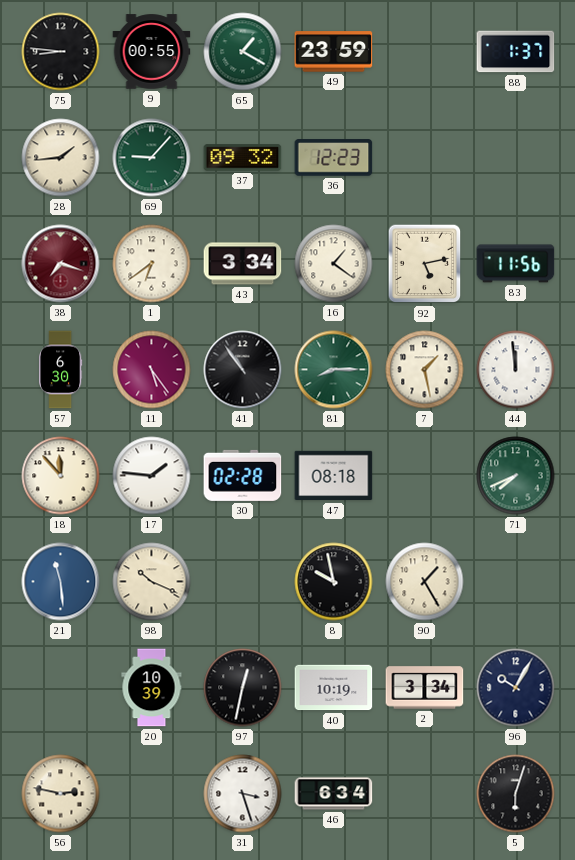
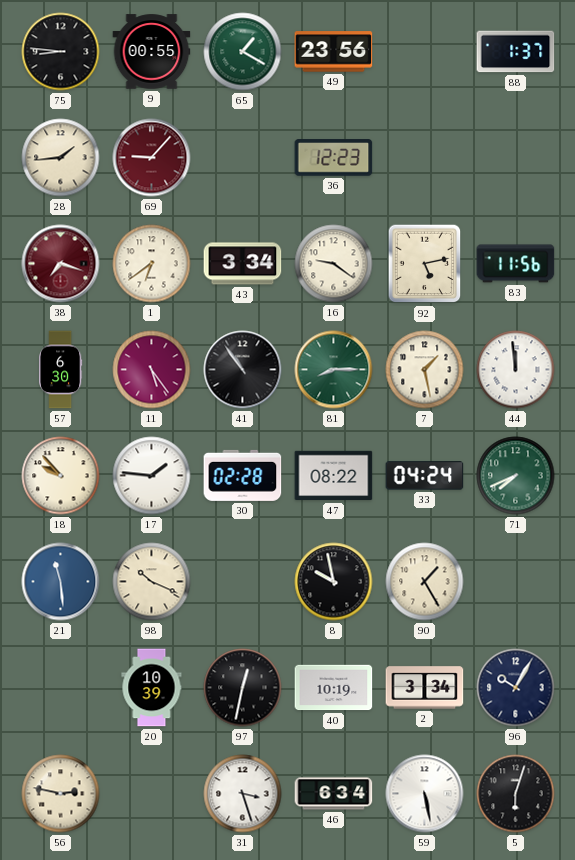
49: 23:59 -> 23:56
69 dial: green -> burgundy
37: 09:32 -> none
16: 1:21 -> 9:21
18: 11:53 -> 9:53
47: 08:18 -> 08:22
33: none -> 04:24
59: none -> 5:28
